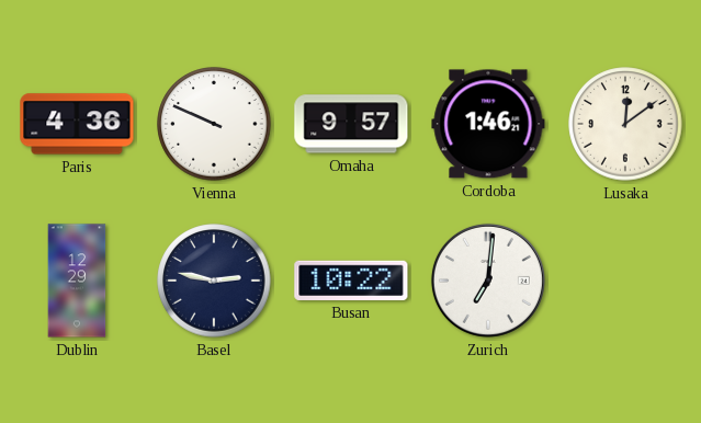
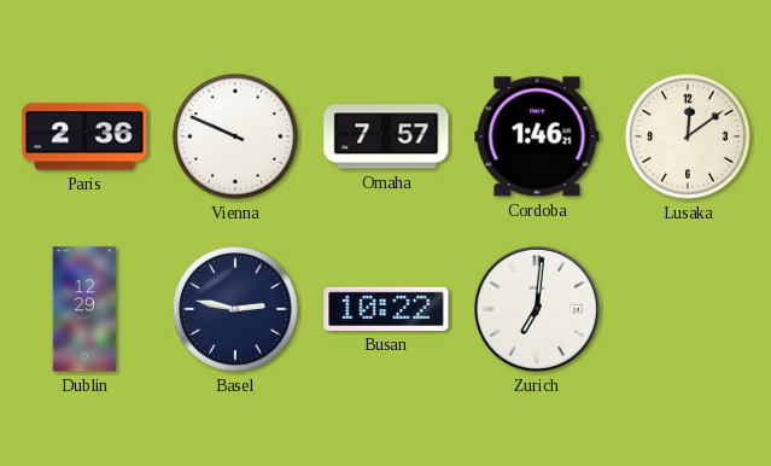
Paris: 4:36 -> 2:36
Omaha: 9:57 -> 7:57
